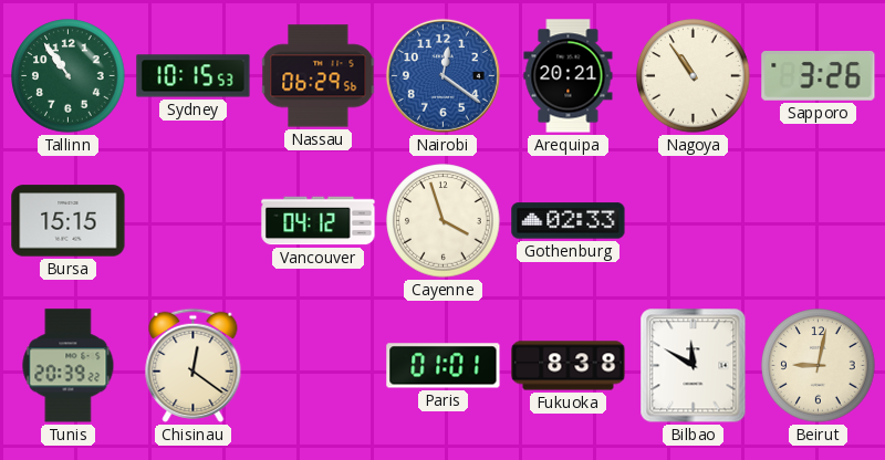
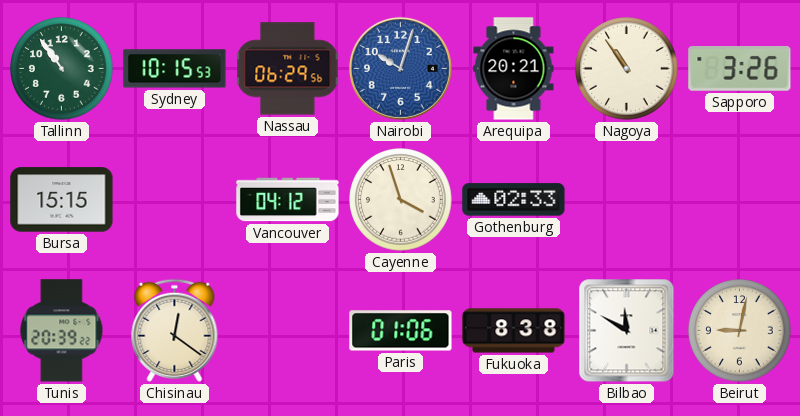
Nairobi: 12:21 -> 10:03
Paris: 01:01 -> 01:06
